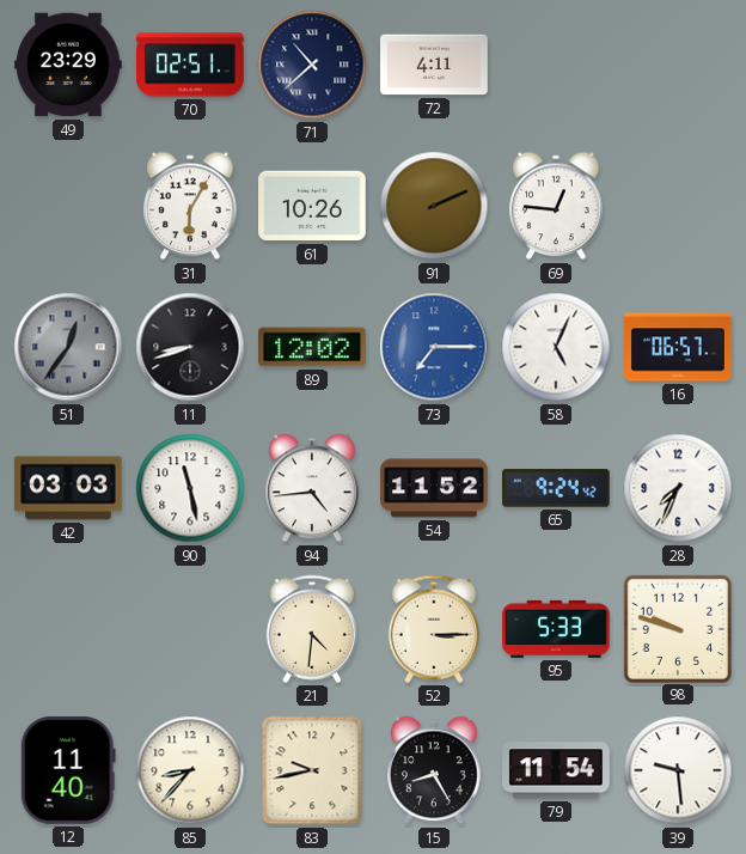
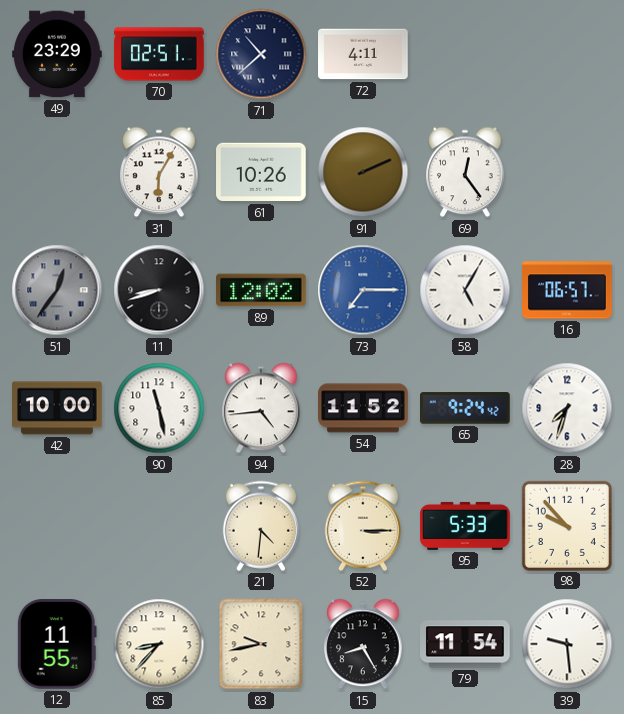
69: 12:46 -> 12:24
58: 5:04 -> 5:05
42: 03:03 -> 10:00
28: 7:34 -> 7:33
98: 9:48 -> 9:53
12: 11:40 -> 11:55
